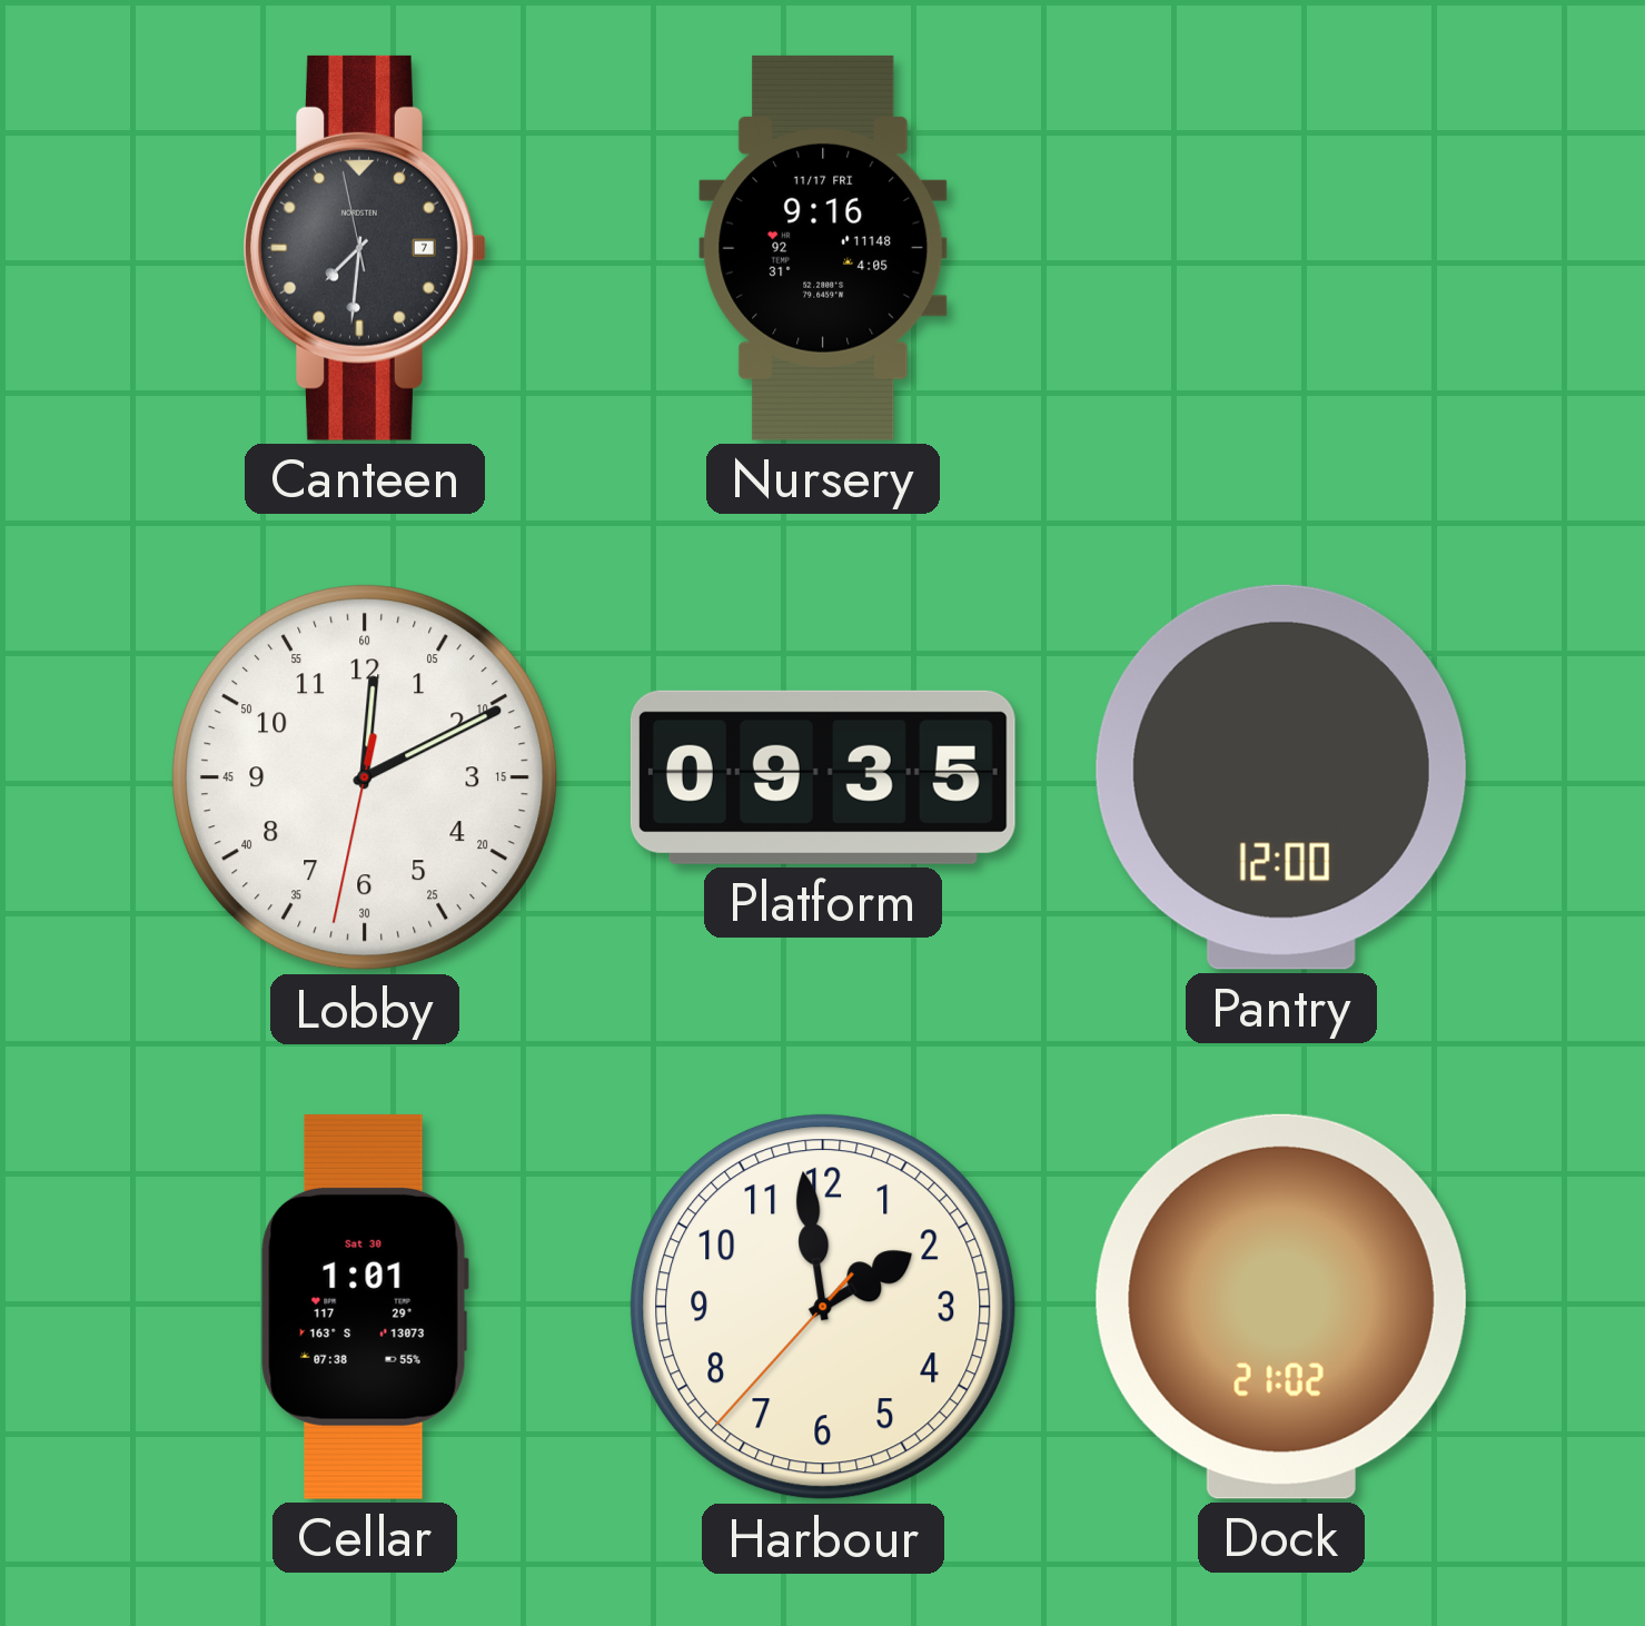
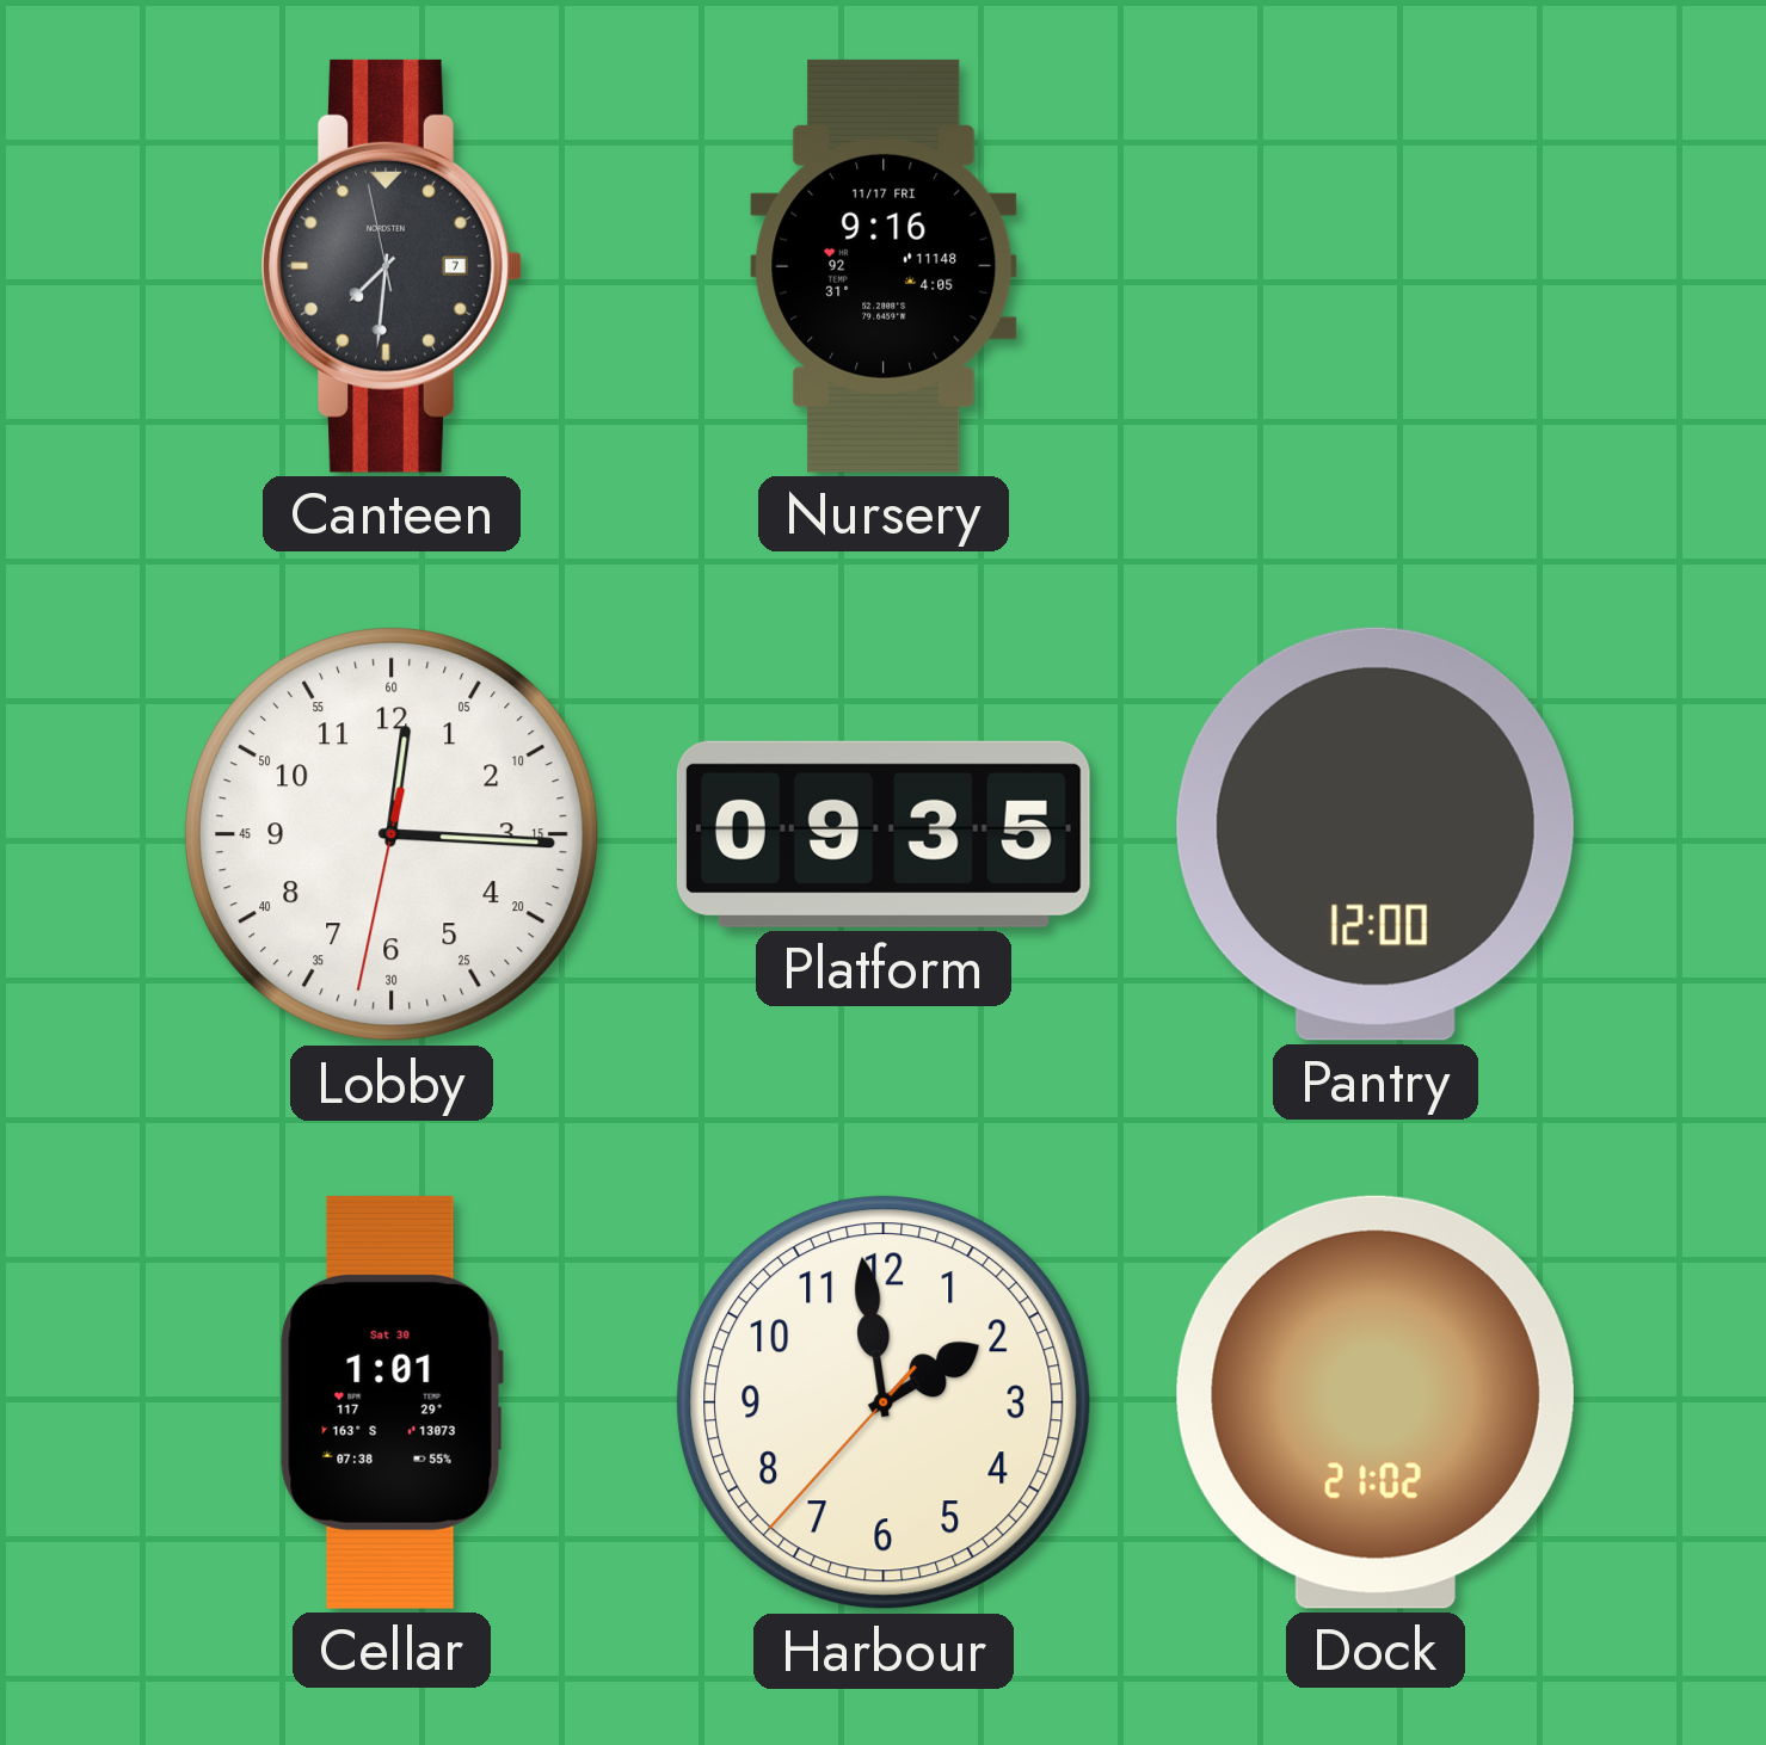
Lobby: 12:10 -> 12:15
